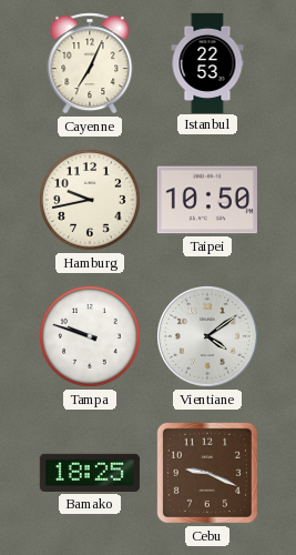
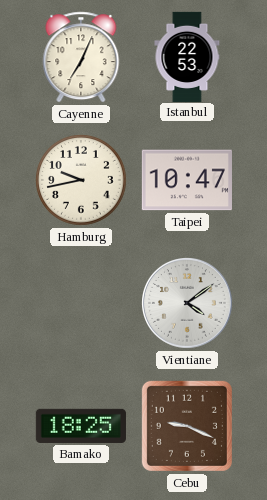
Taipei: 10:50 -> 10:47
Tampa: 9:48 -> none
